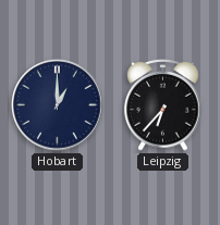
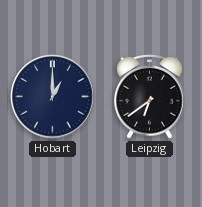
Leipzig: 6:37 -> 6:39
